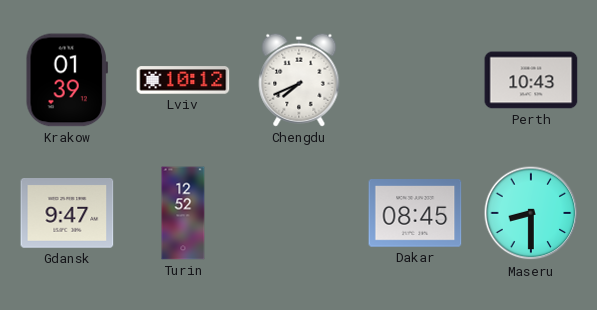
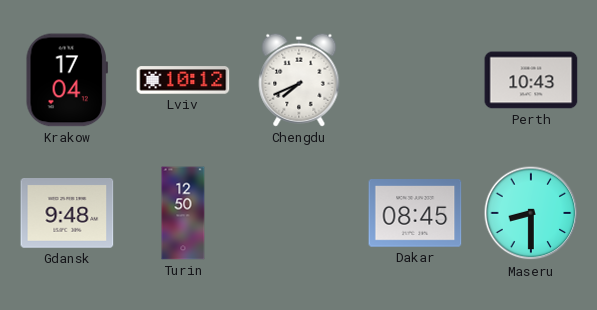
Krakow: 01:39 -> 17:04
Gdansk: 9:47 -> 9:48
Turin: 12:52 -> 12:50
